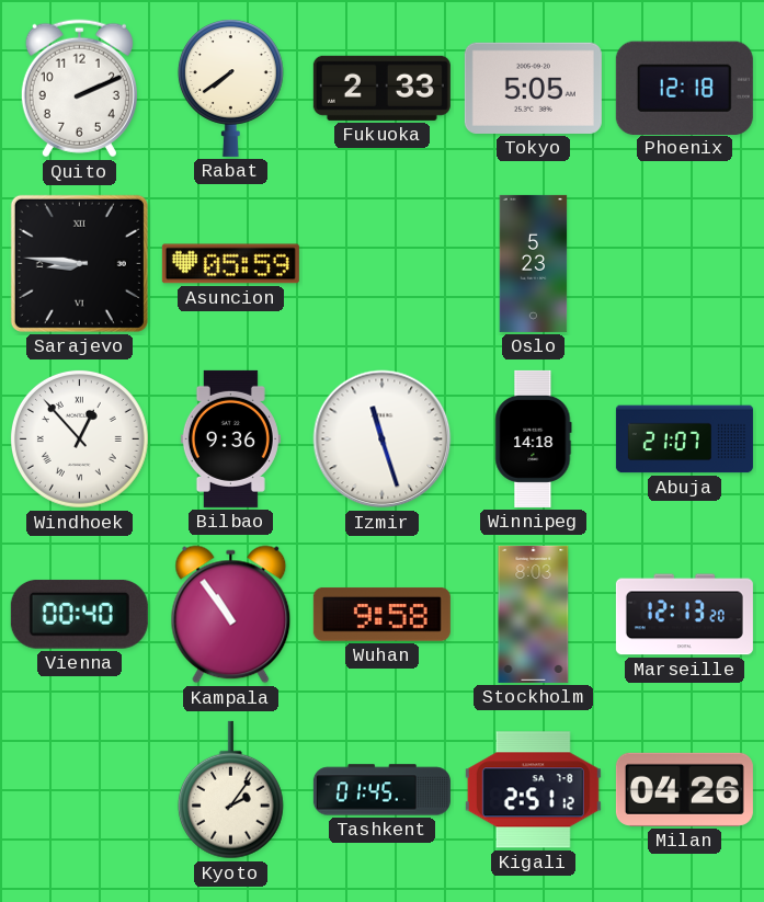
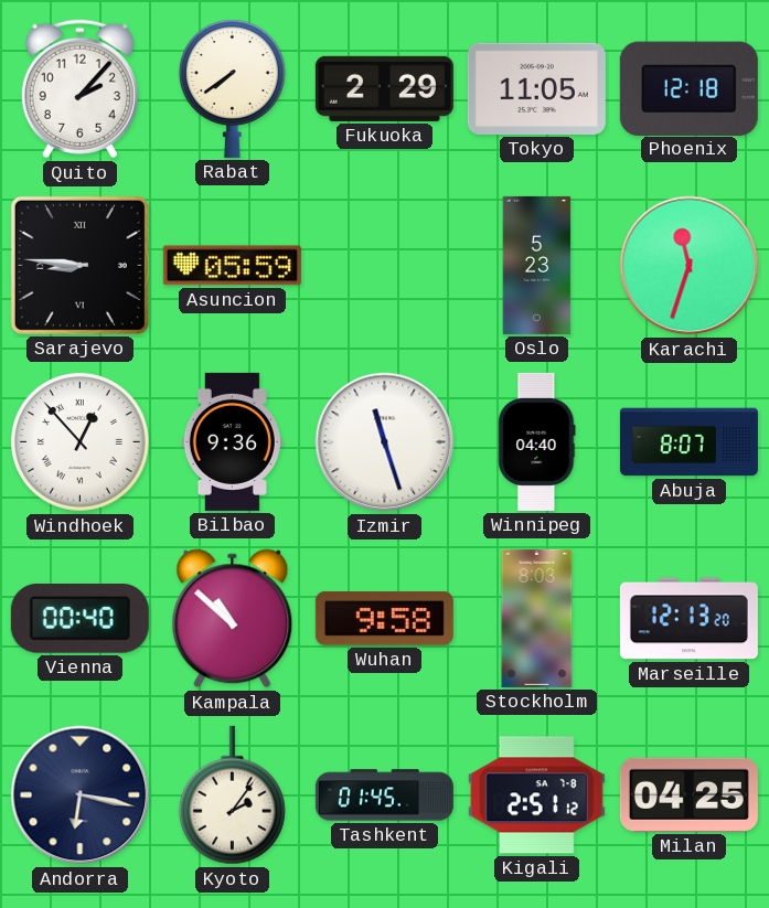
Quito: 2:11 -> 2:07
Fukuoka: 2:33 -> 2:29
Tokyo: 5:05 -> 11:05
Karachi: none -> 11:33
Winnipeg: 14:18 -> 04:40
Abuja: 21:07 -> 8:07
Kampala: 10:54 -> 10:52
Andorra: none -> 6:17
Milan: 04:26 -> 04:25
